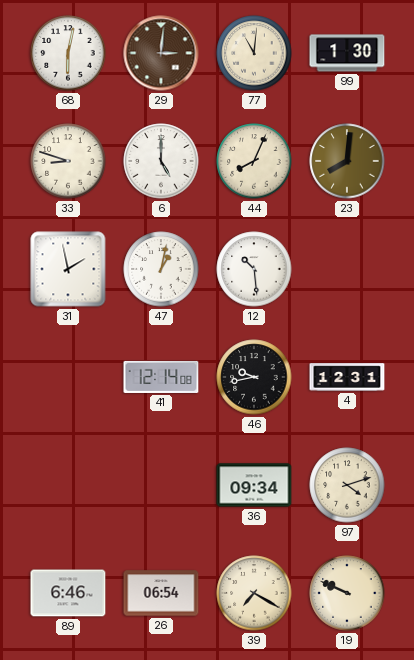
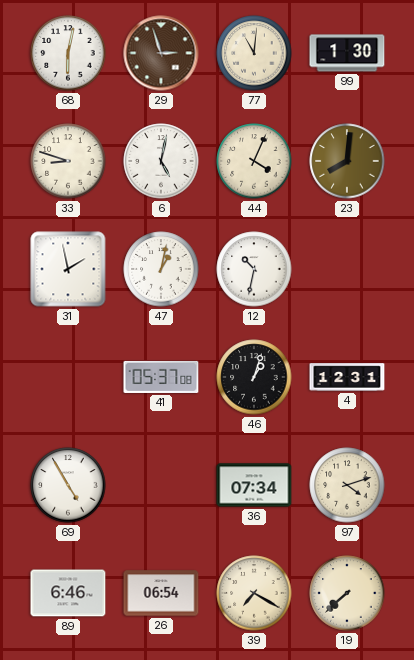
29: 3:01 -> 2:57
6: 5:00 -> 5:02
44: 8:04 -> 4:04
12: 10:29 -> 10:32
41: 12:14 -> 05:37
46: 9:43 -> 1:03
69: none -> 4:55
36: 09:34 -> 07:34
19: 9:49 -> 7:38
